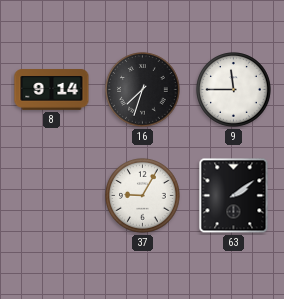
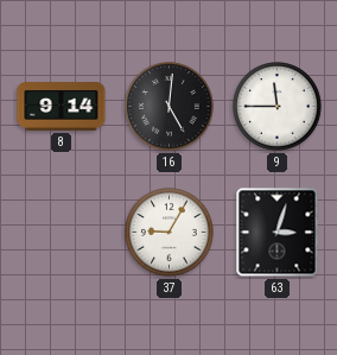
16: 7:33 -> 5:01
63: 2:09 -> 3:03
